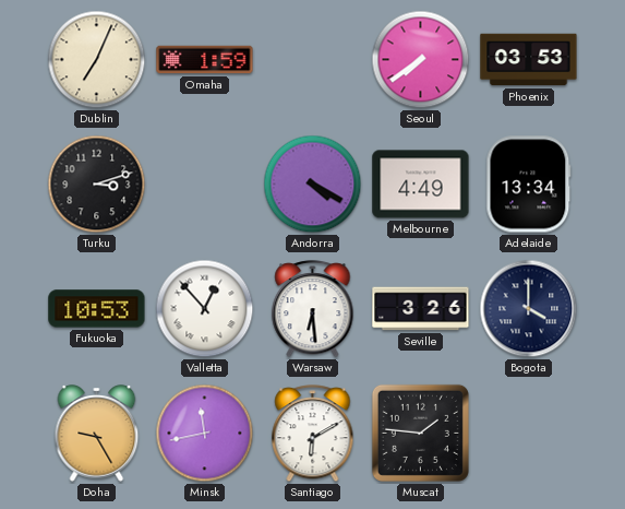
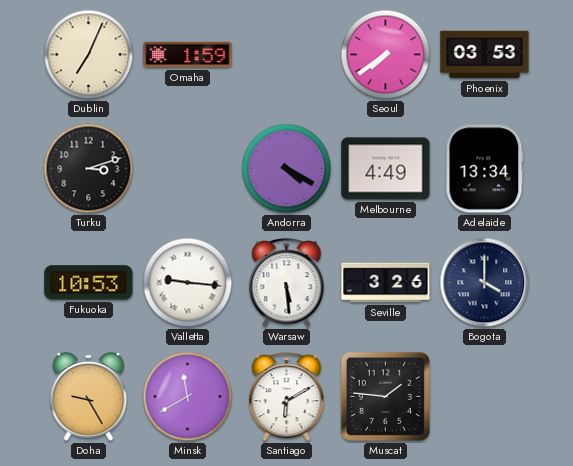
Valletta: 12:53 -> 9:16
Warsaw: 6:29 -> 5:29
Minsk: 11:43 -> 11:40
